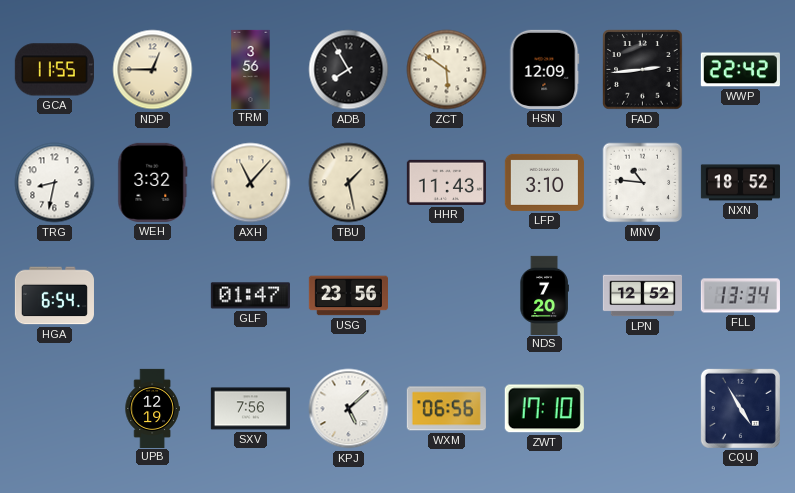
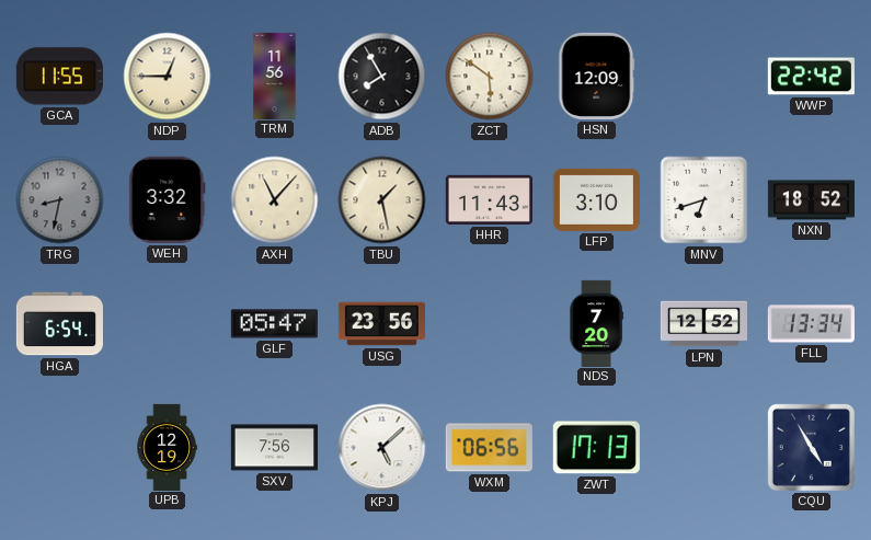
TRM: 3:56 -> 11:56
FAD: 2:44 -> none
TRG dial: white -> grey
MNV: 10:46 -> 6:42
GLF: 01:47 -> 05:47
ZWT: 17:10 -> 17:13
